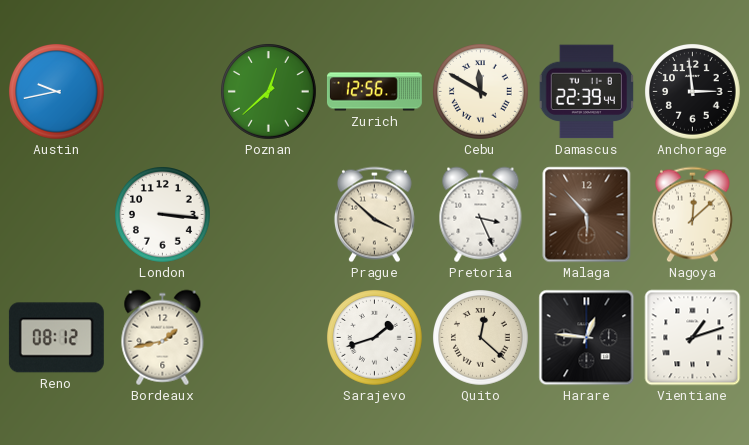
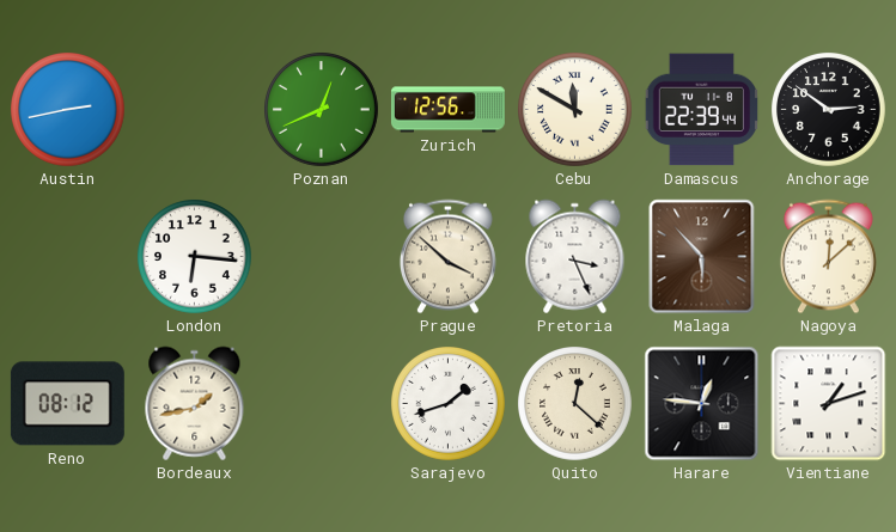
Austin: 9:43 -> 2:43
Poznan: 12:38 -> 12:41
Anchorage: 2:59 -> 2:51
London: 3:16 -> 6:16
